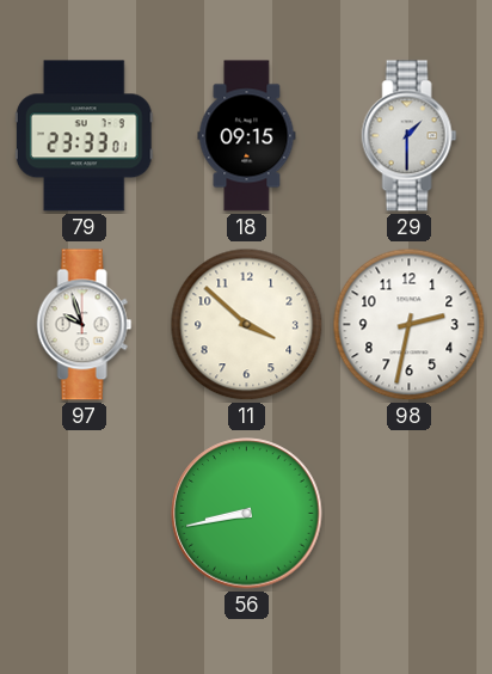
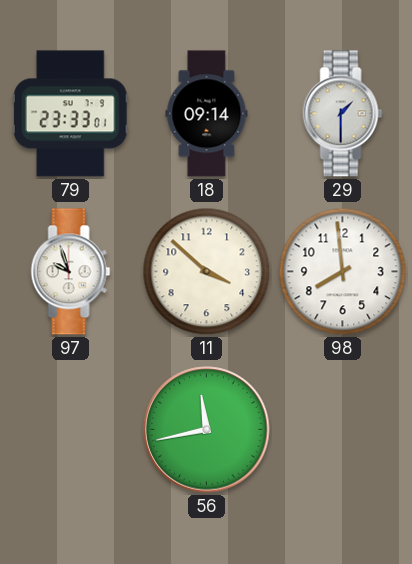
18: 09:15 -> 09:14
98: 2:32 -> 7:59
56: 8:43 -> 11:43
